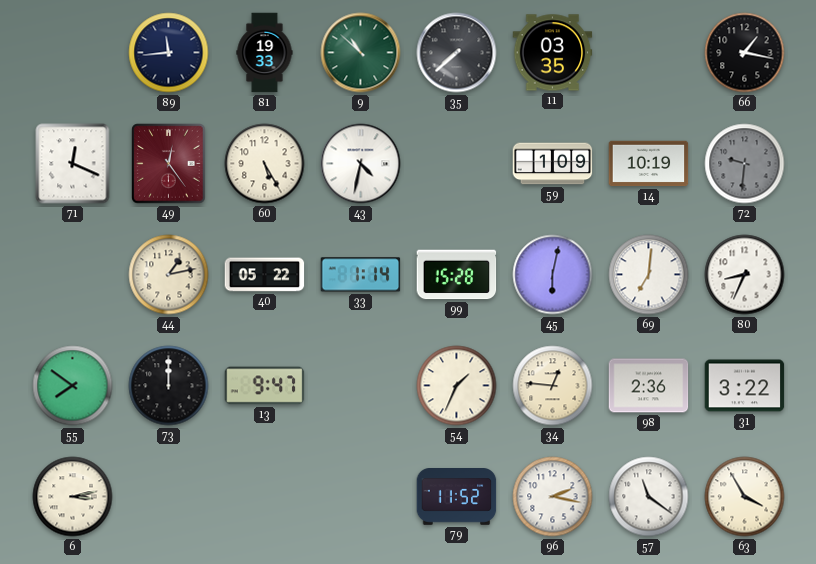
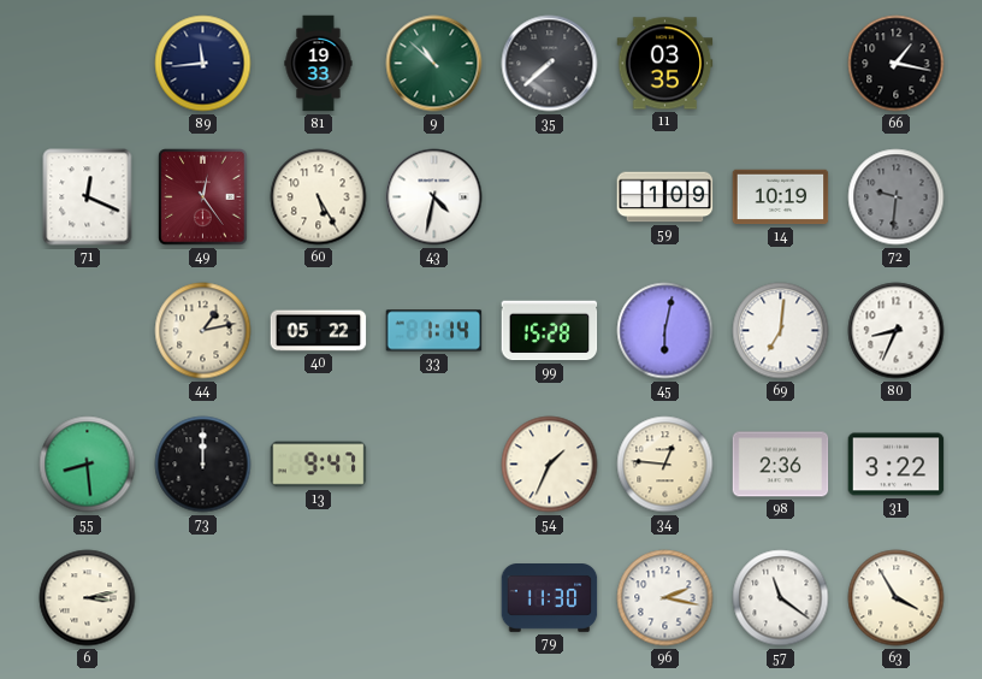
55: 7:51 -> 8:29
79: 11:52 -> 11:30
